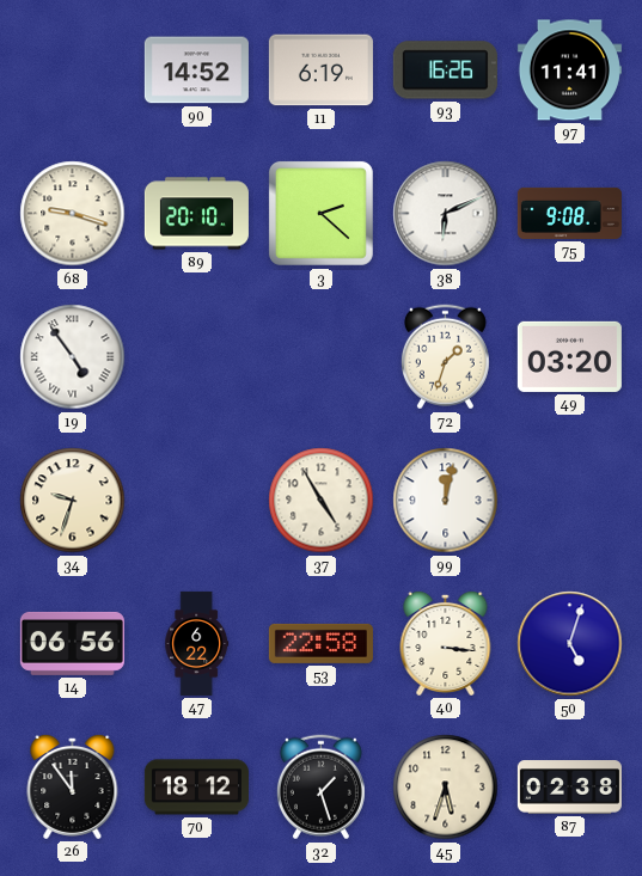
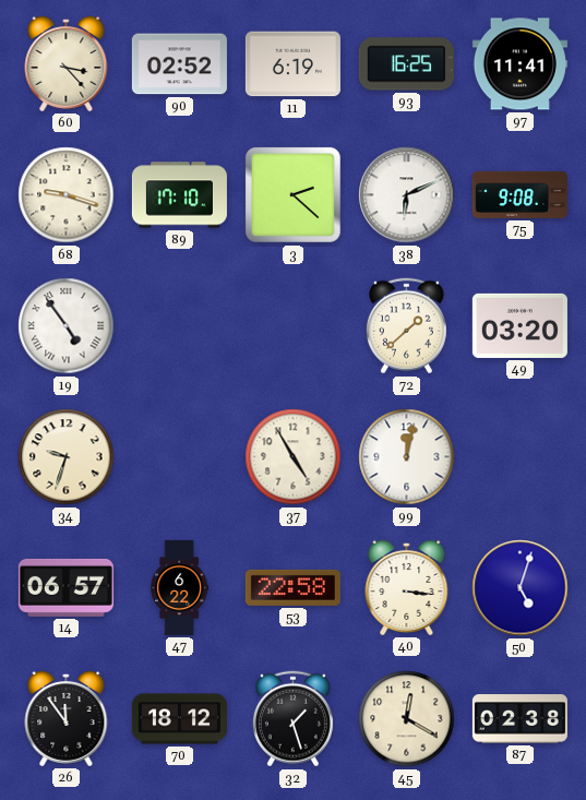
60: none -> 3:23
90: 14:52 -> 02:52
93: 16:26 -> 16:25
89: 20:10 -> 17:10
72: 1:33 -> 1:38
14: 06:56 -> 06:57
45: 5:33 -> 12:20
